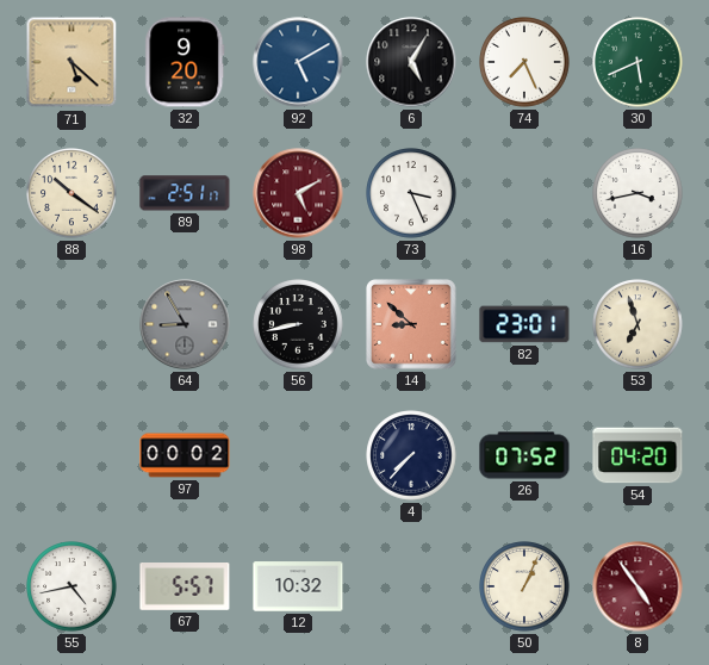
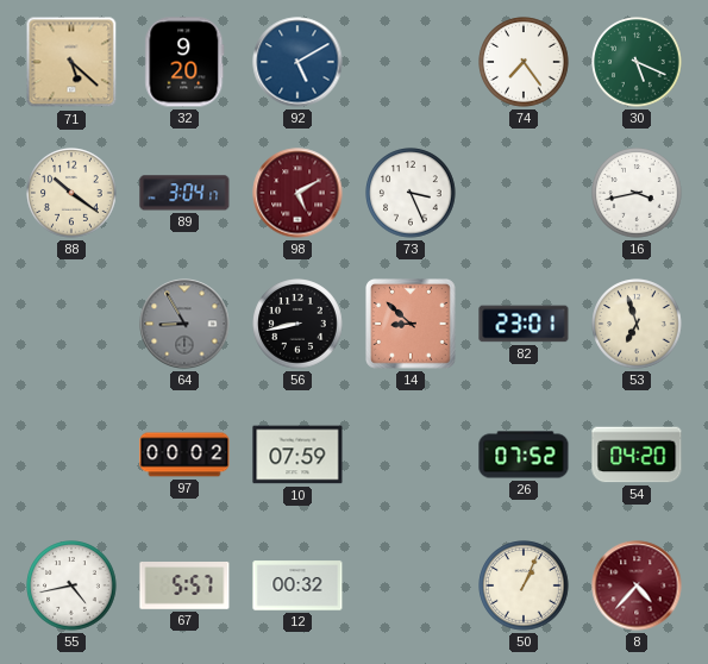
6: 5:05 -> none
74: 7:26 -> 7:24
30: 5:41 -> 5:19
89: 2:51 -> 3:04
10: none -> 07:59
4: 7:37 -> none
12: 10:32 -> 00:32
8: 4:54 -> 4:37
